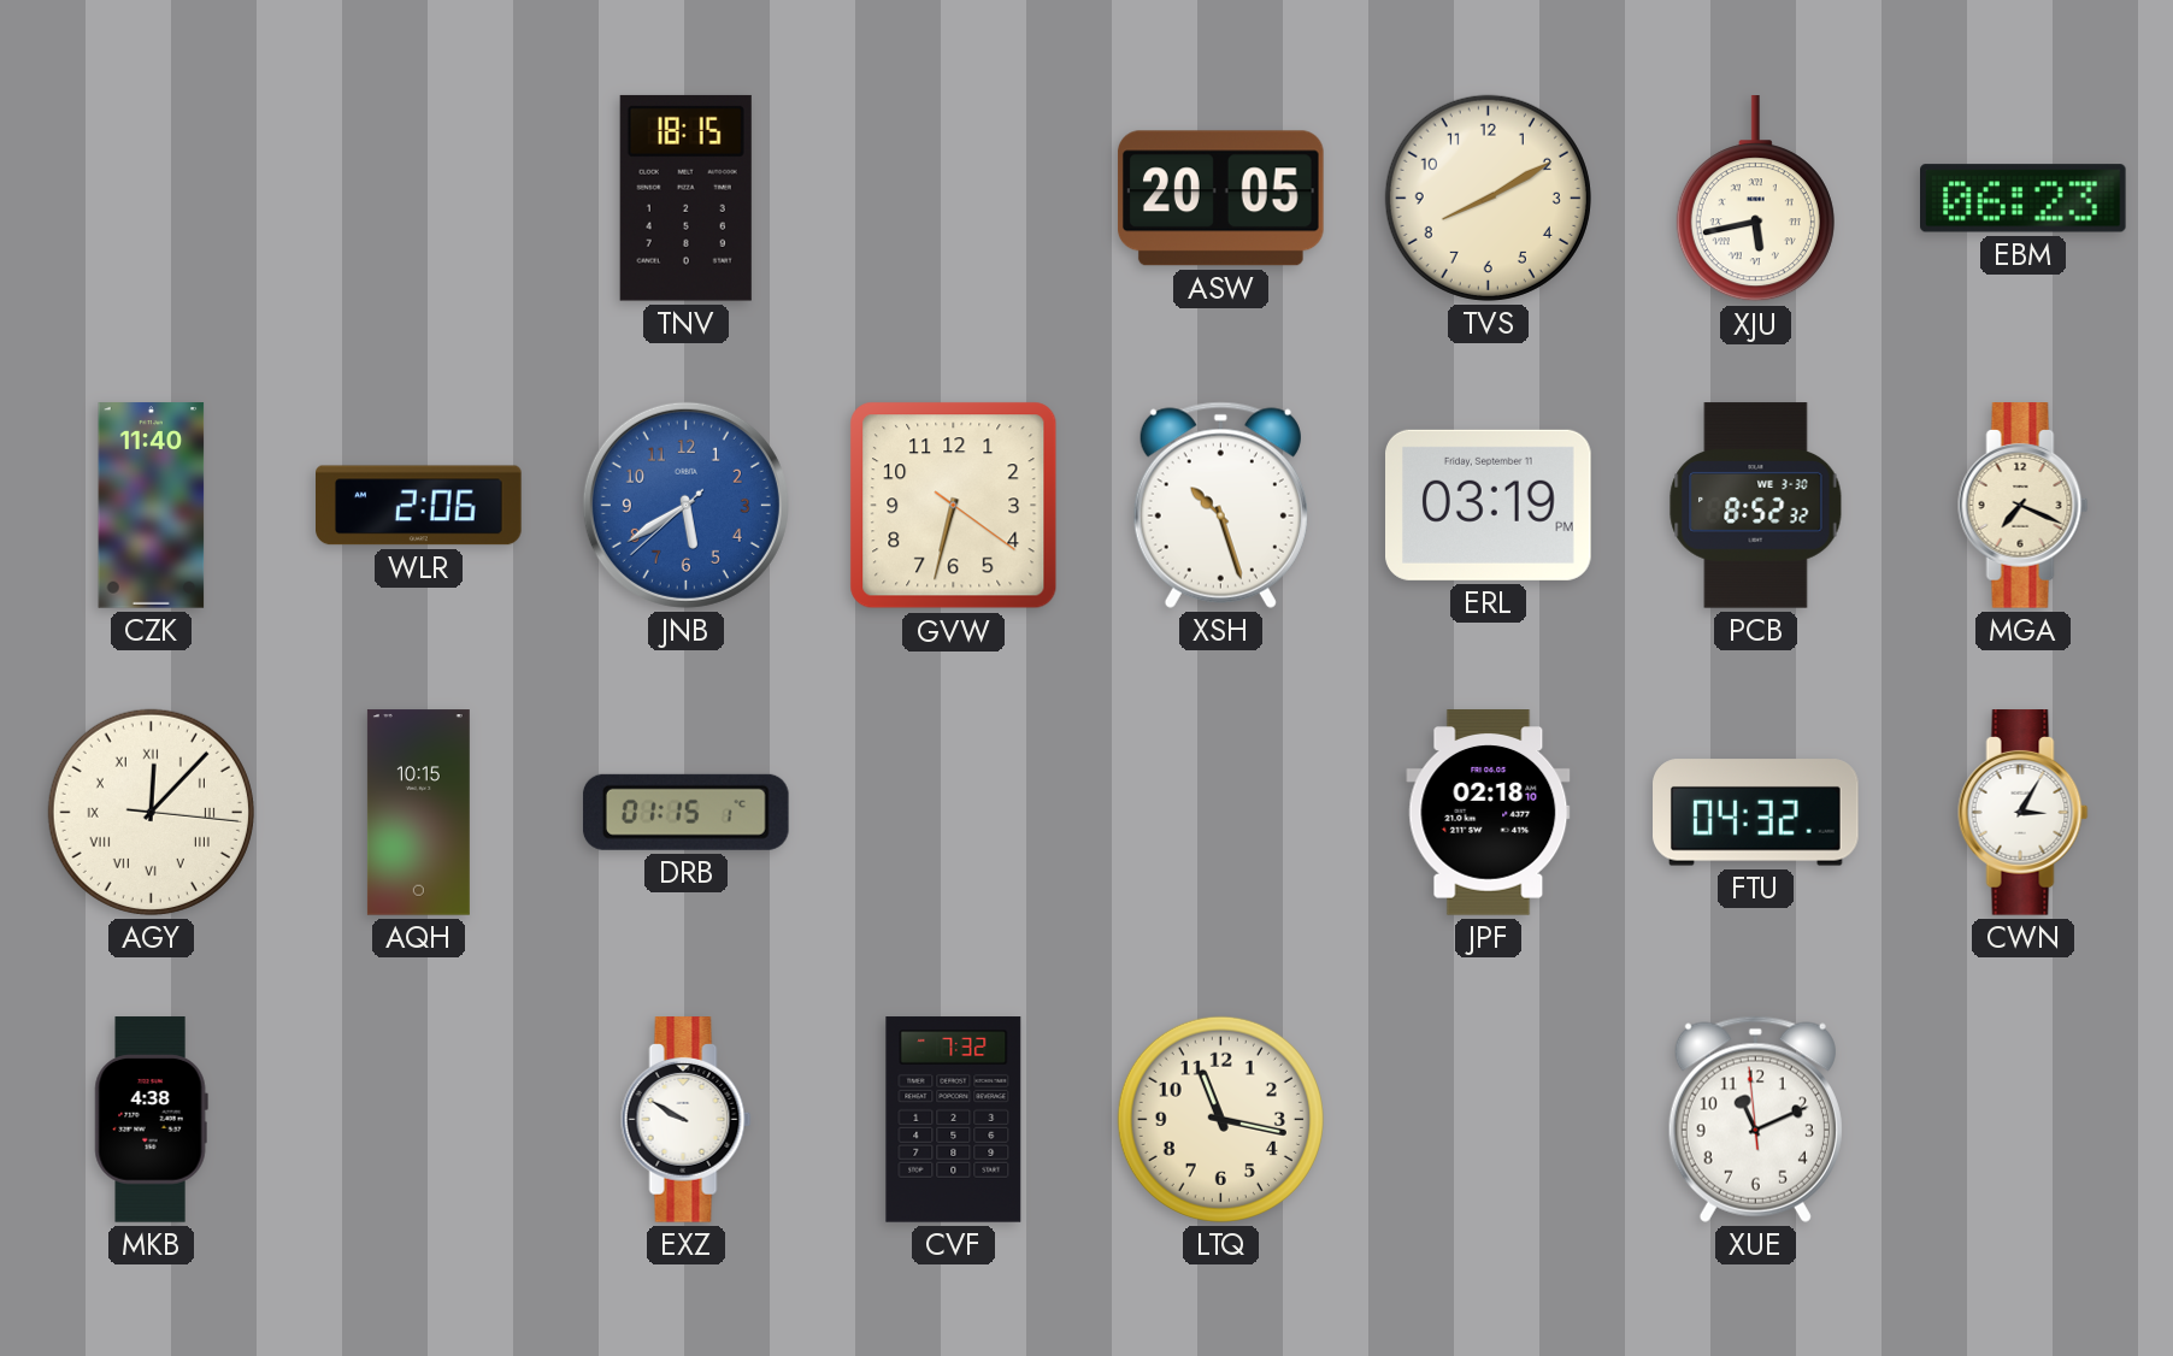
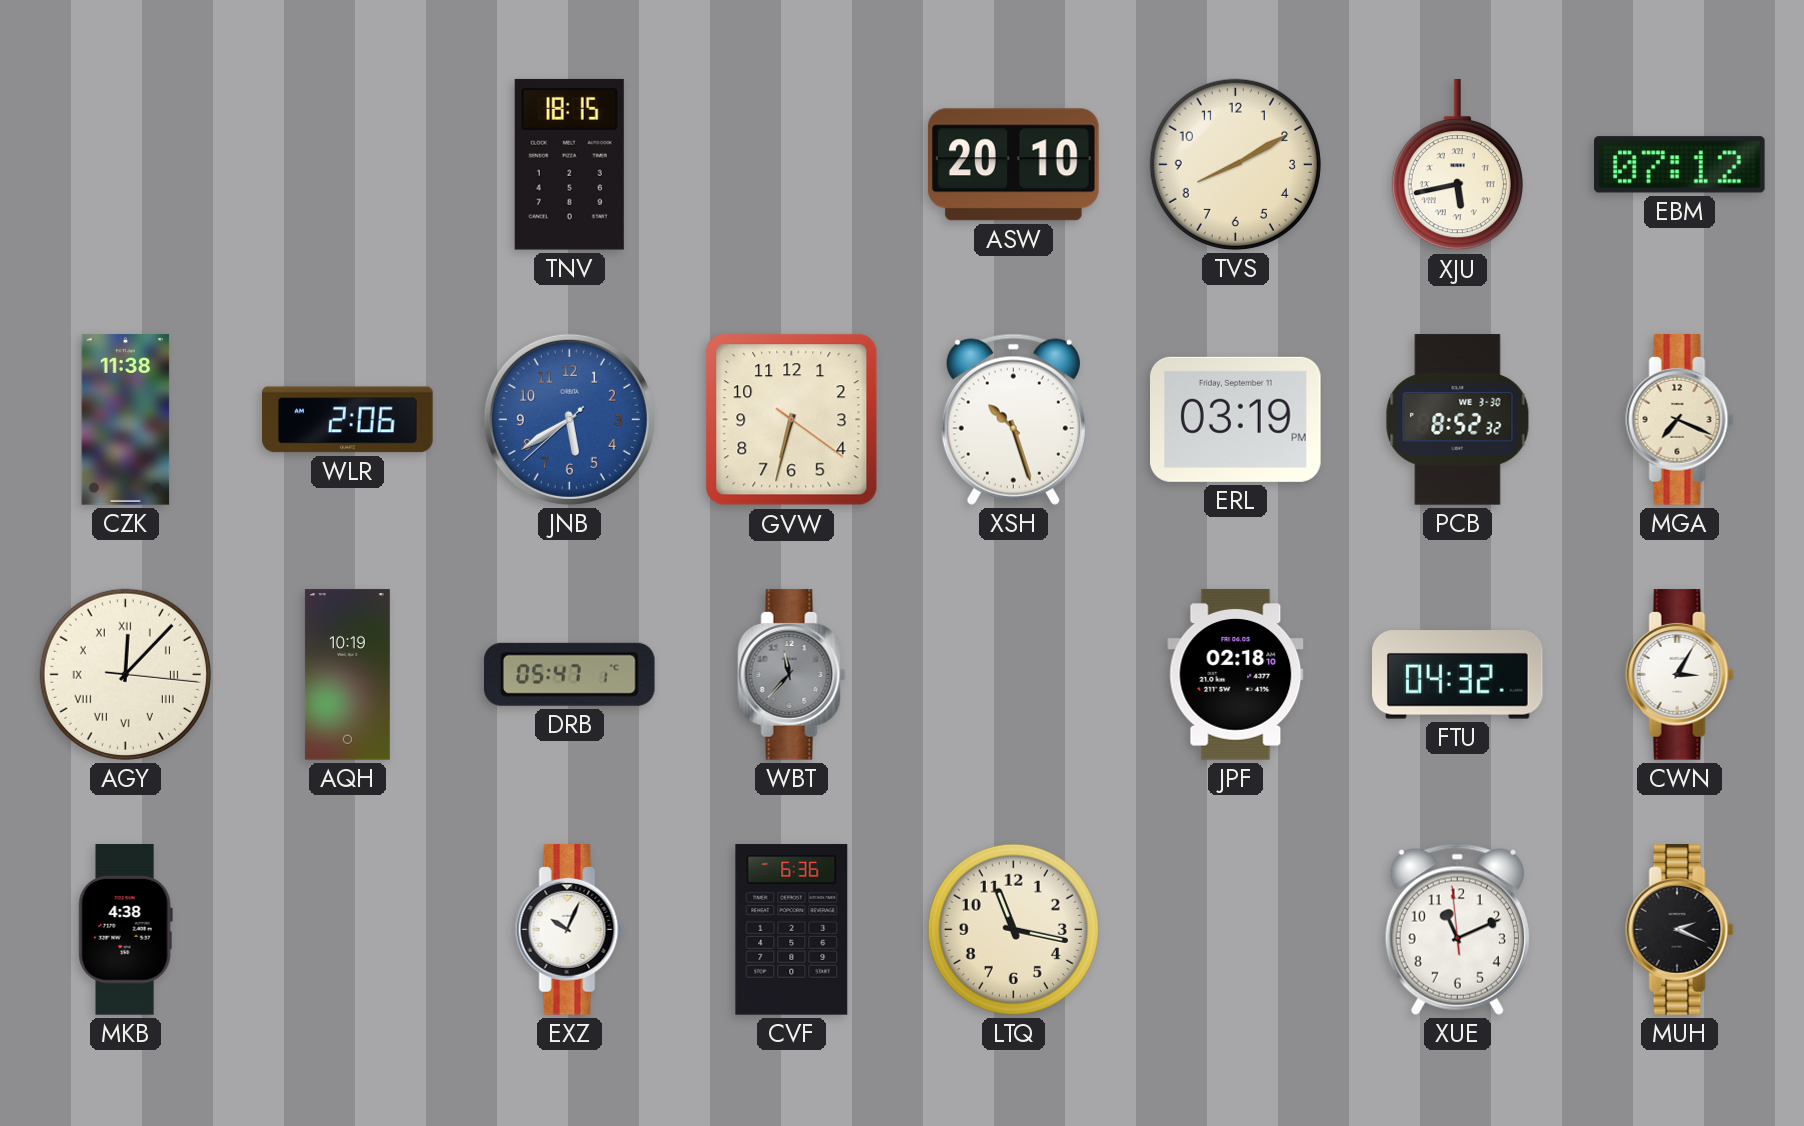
ASW: 20:05 -> 20:10
EBM: 06:23 -> 07:12
CZK: 11:40 -> 11:38
AQH: 10:15 -> 10:19
DRB: 01:15 -> 05:47
WBT: none -> 11:37
EXZ: 9:50 -> 10:04
CVF: 7:32 -> 6:36
MUH: none -> 2:19
